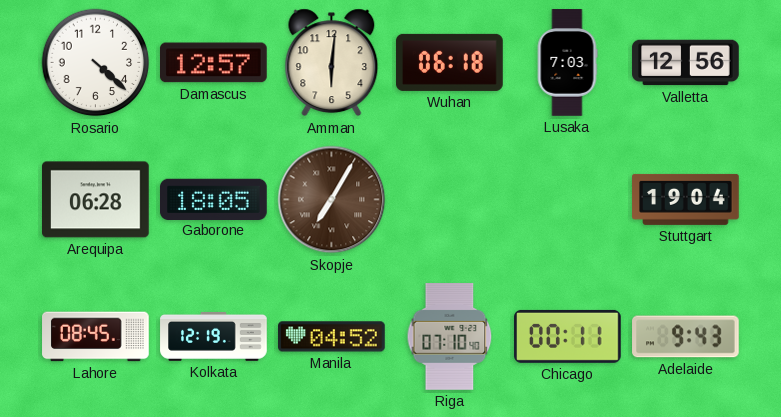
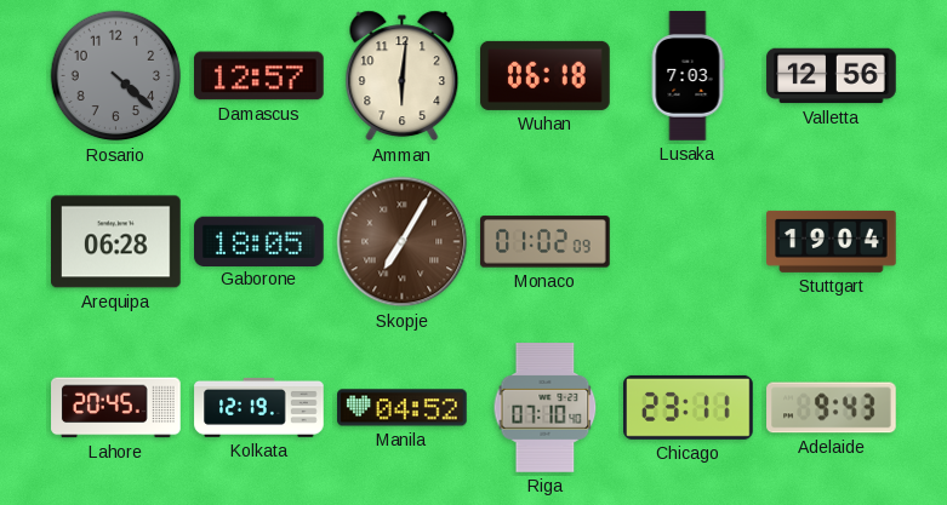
Rosario dial: white -> grey
Monaco: none -> 01:02
Lahore: 08:45 -> 20:45
Chicago: 00:11 -> 23:11
